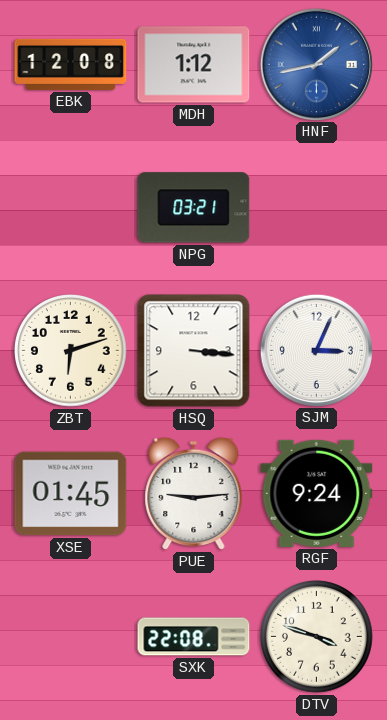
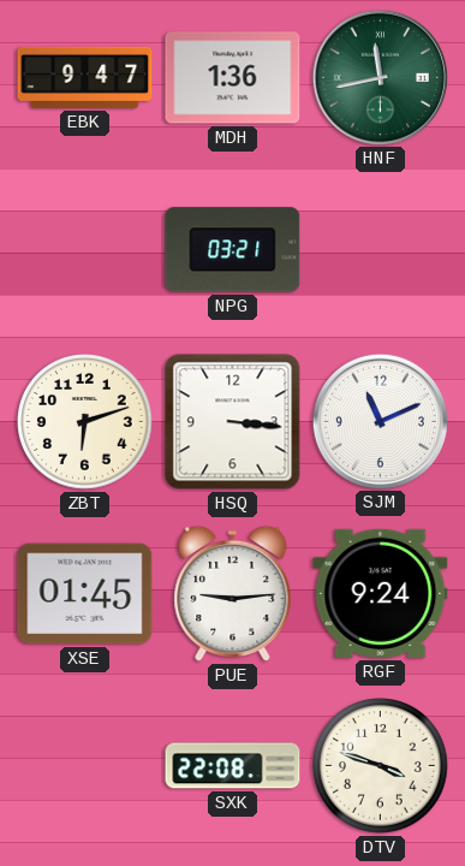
EBK: 12:08 -> 9:47
MDH: 1:12 -> 1:36
HNF: 1:43 -> 11:43
HNF dial: blue -> green
SJM: 3:04 -> 11:11
